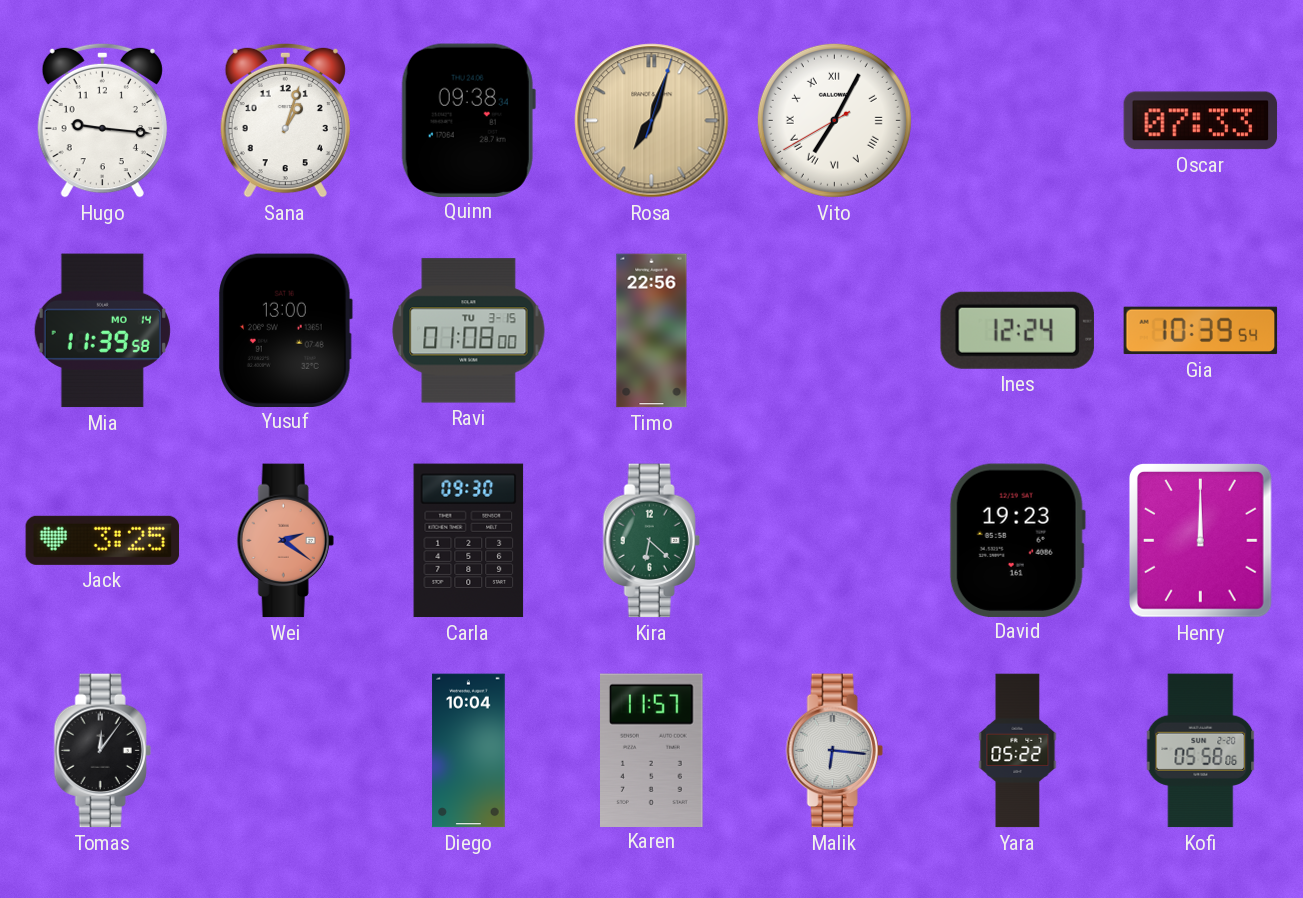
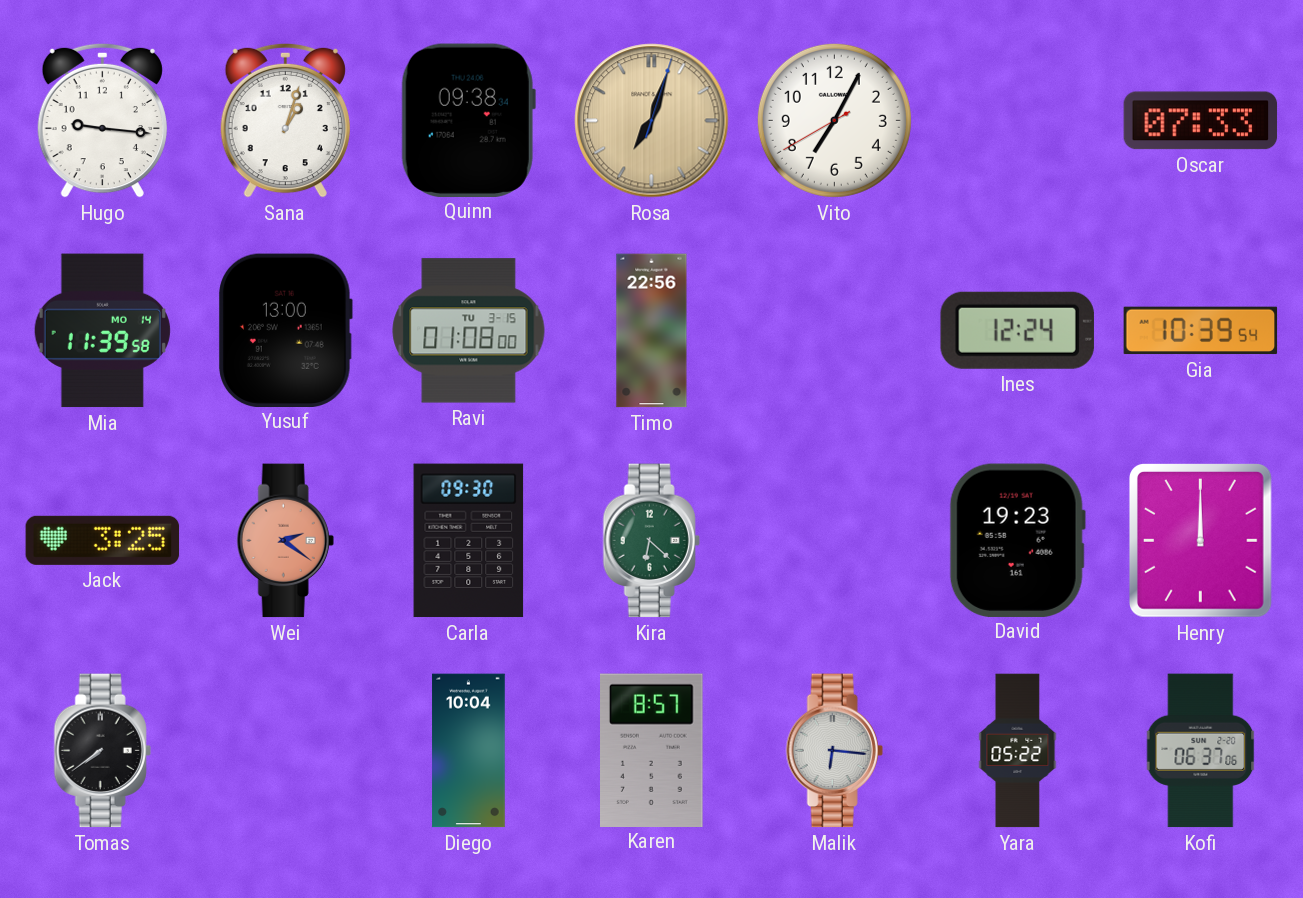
Vito numerals: Roman -> Arabic
Tomas: 12:06 -> 7:39
Karen: 11:57 -> 8:57
Kofi: 05:58 -> 06:37
